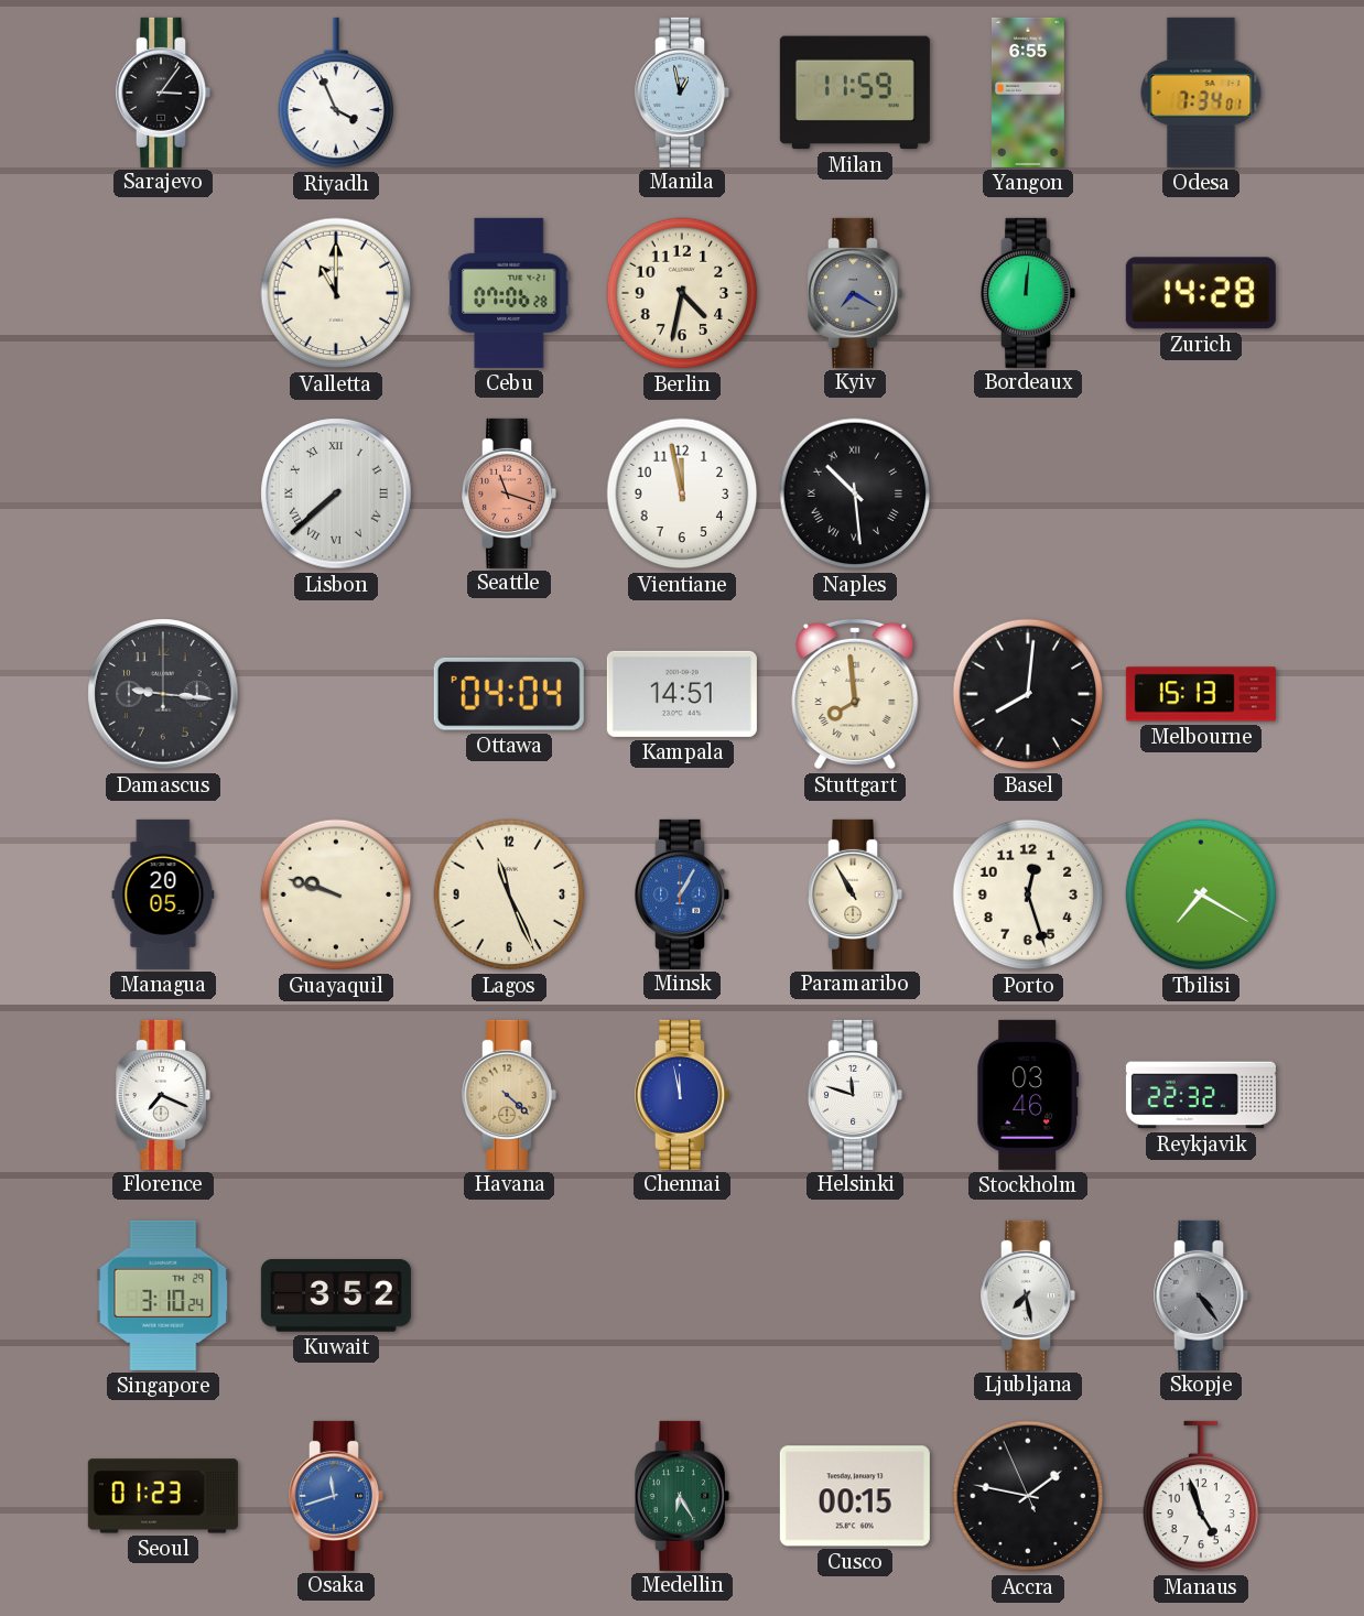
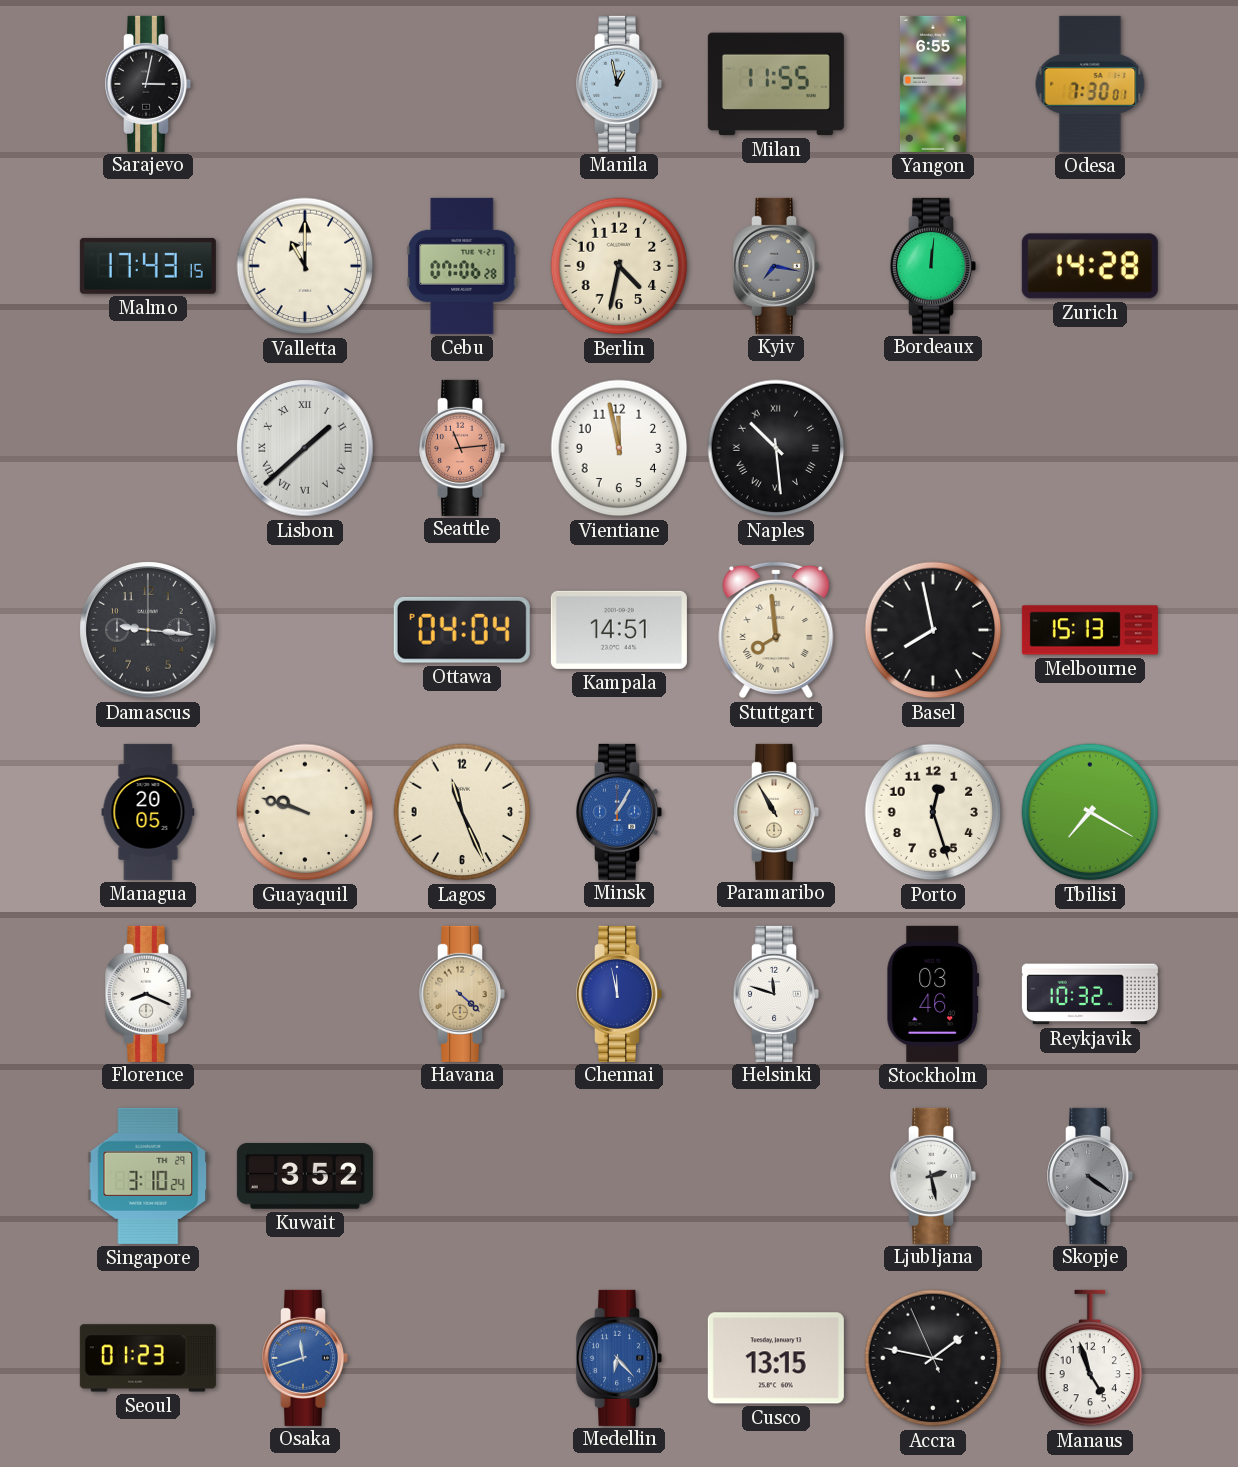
Sarajevo: 3:06 -> 3:02
Riyadh: 3:56 -> none
Milan: 11:59 -> 11:55
Odesa: 7:34 -> 7:30
Malmo: none -> 17:43
Kyiv: 7:20 -> 7:17
Lisbon: 7:38 -> 1:38
Seattle: 11:18 -> 11:14
Basel: 8:01 -> 7:58
Florence: 7:19 -> 8:19
Reykjavik: 22:32 -> 10:32
Ljubljana: 7:28 -> 2:28
Skopje: 4:24 -> 4:21
Medellin: 6:25 -> 6:23
Medellin dial: green -> blue
Cusco: 00:15 -> 13:15
